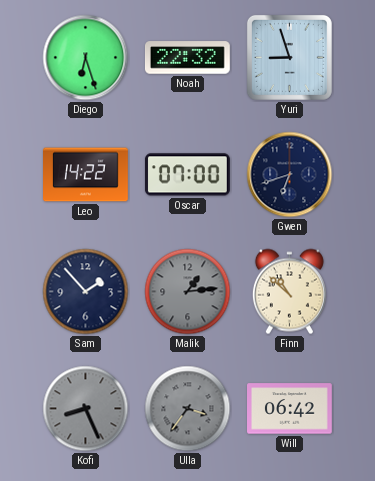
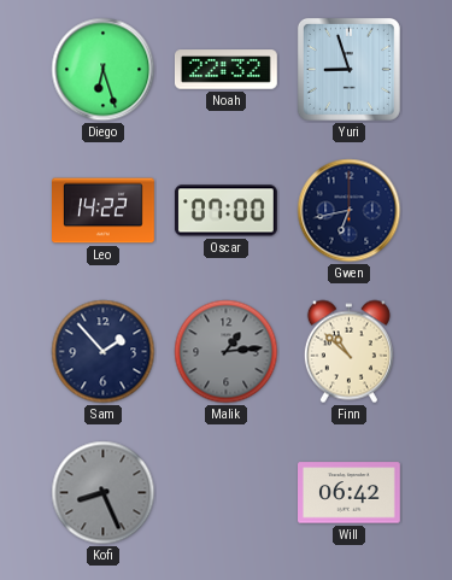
Gwen: 6:42 -> 6:43
Ulla: 3:36 -> none
